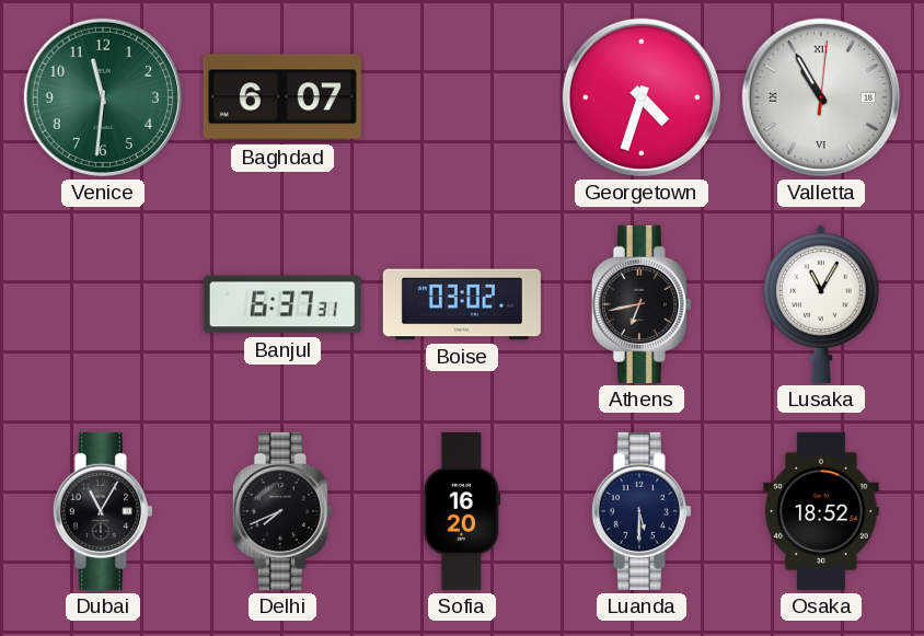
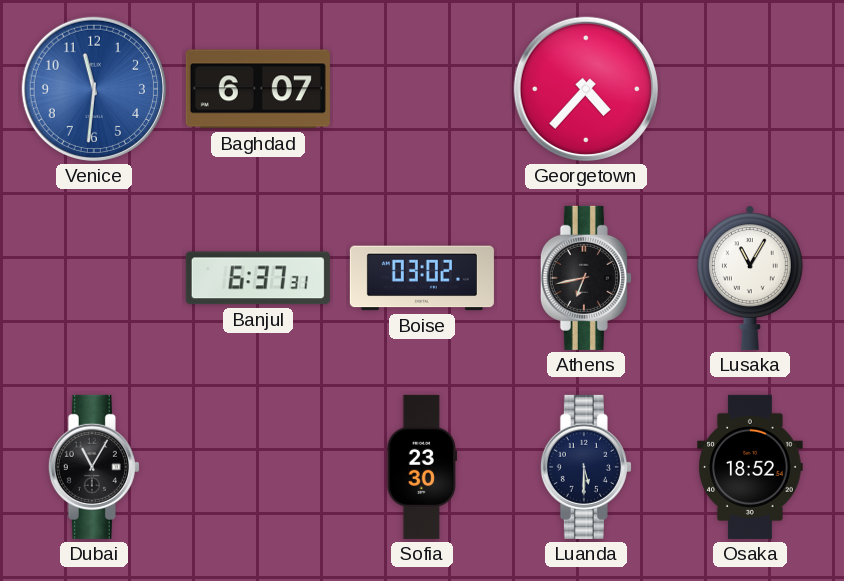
Venice dial: green -> blue
Georgetown: 4:33 -> 4:37
Valletta: 10:55 -> none
Delhi: 7:41 -> none
Sofia: 16:20 -> 23:30
